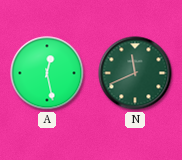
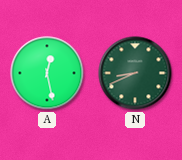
N: 11:41 -> 8:41
